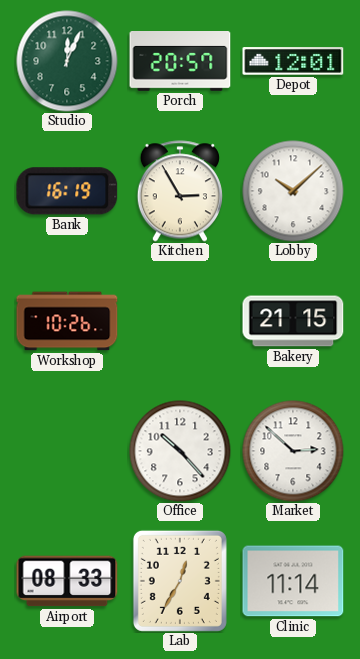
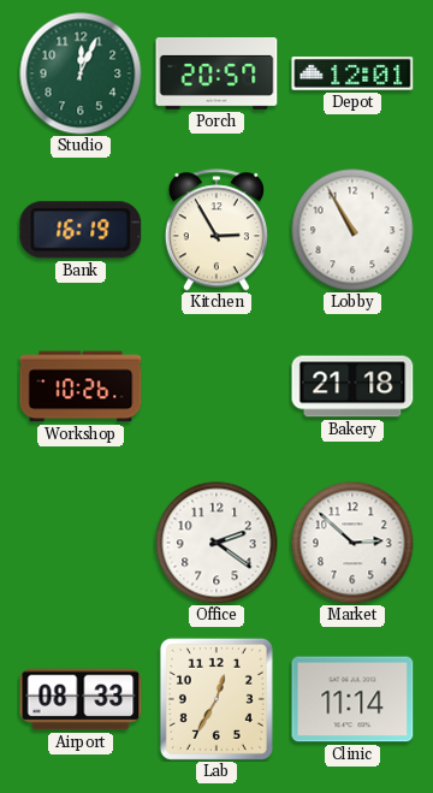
Lobby: 10:08 -> 10:55
Bakery: 21:15 -> 21:18
Office: 10:23 -> 2:21
